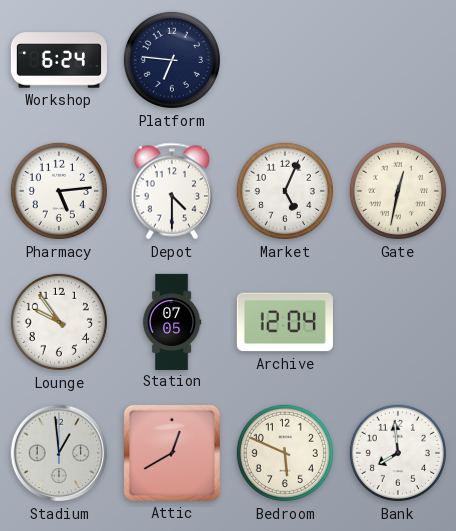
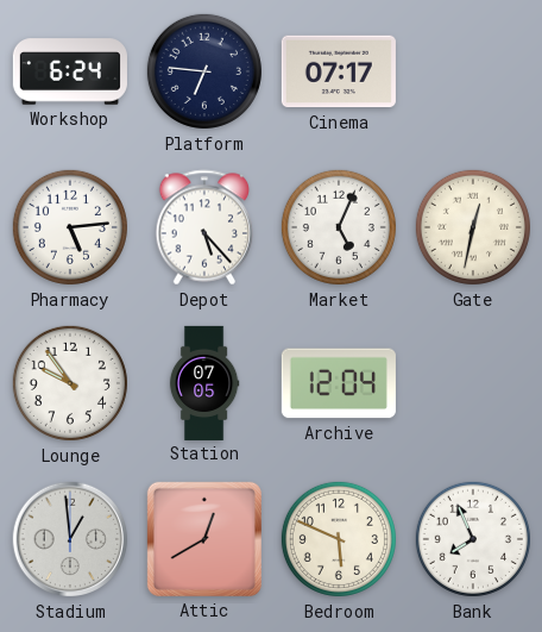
Cinema: none -> 07:17
Depot: 4:30 -> 5:23
Bank: 7:59 -> 7:56
